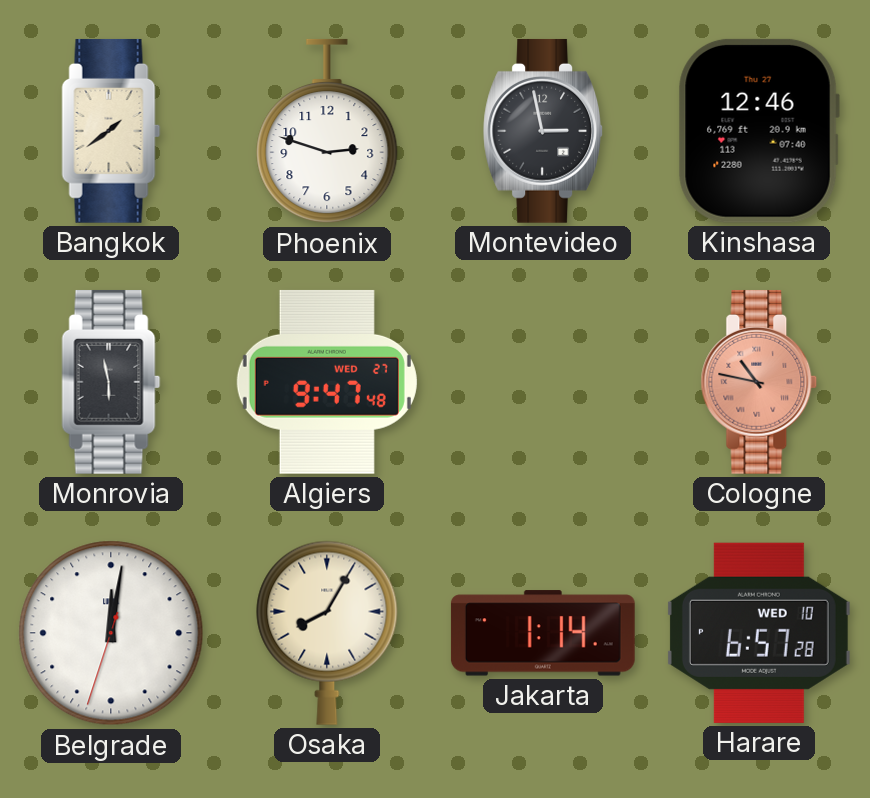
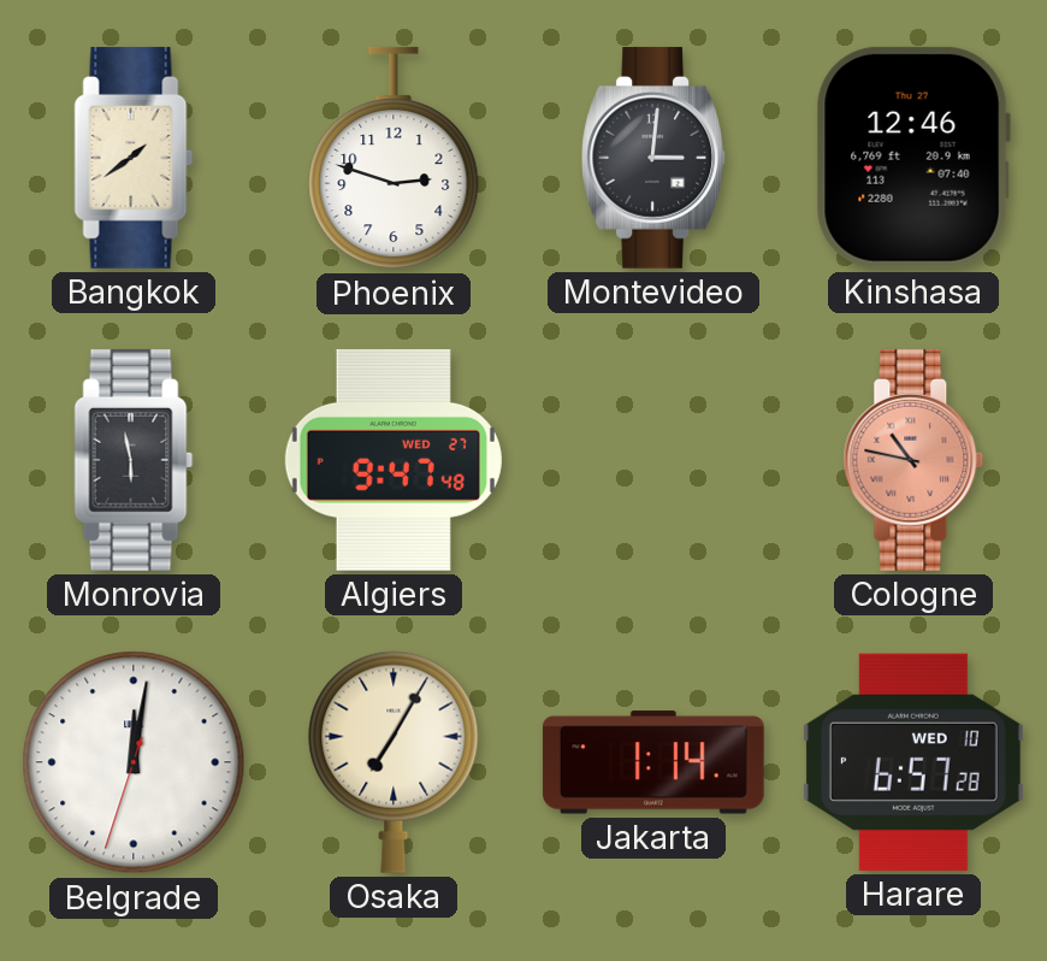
Montevideo: 2:58 -> 3:01
Osaka: 8:05 -> 7:05
